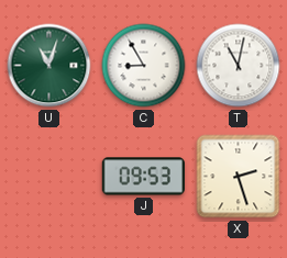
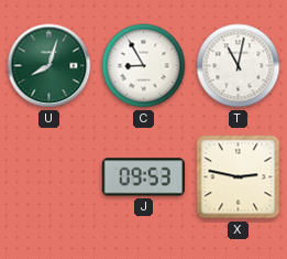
U: 11:03 -> 8:03
X: 2:27 -> 2:47
